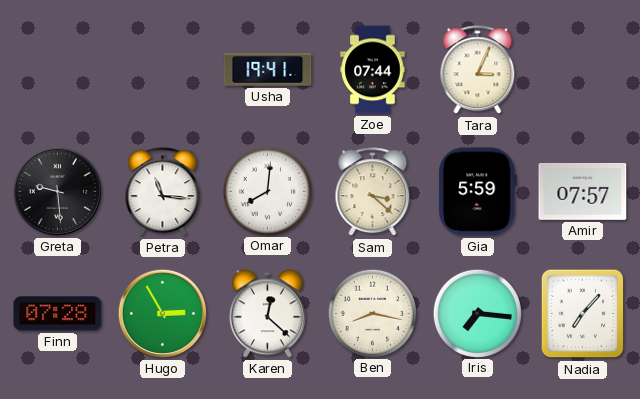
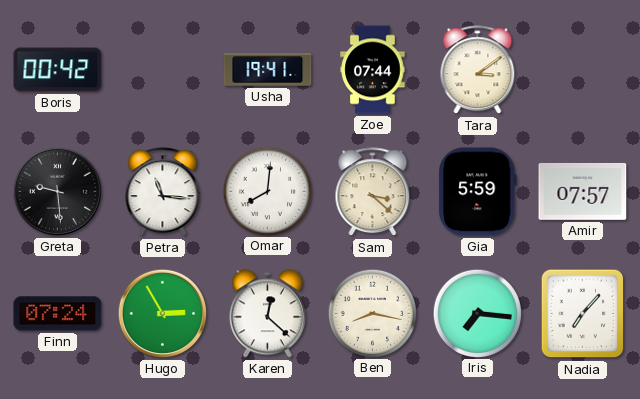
Boris: none -> 00:42
Tara: 3:04 -> 3:09
Finn: 07:28 -> 07:24
